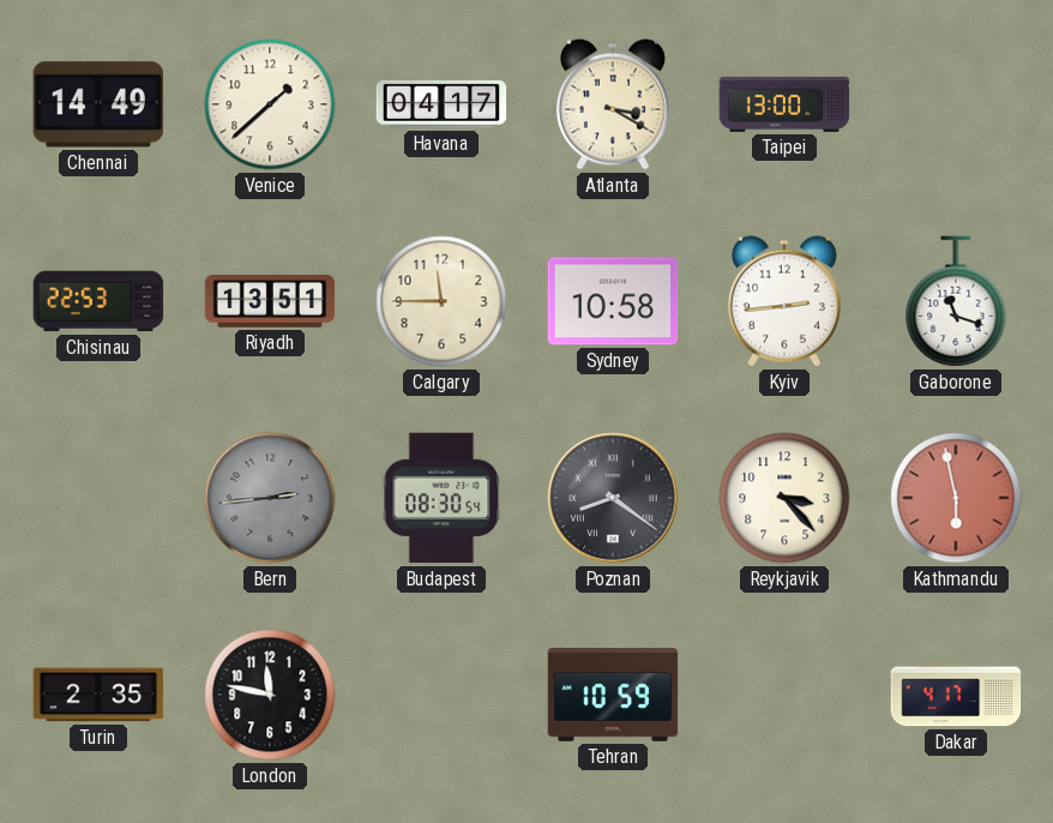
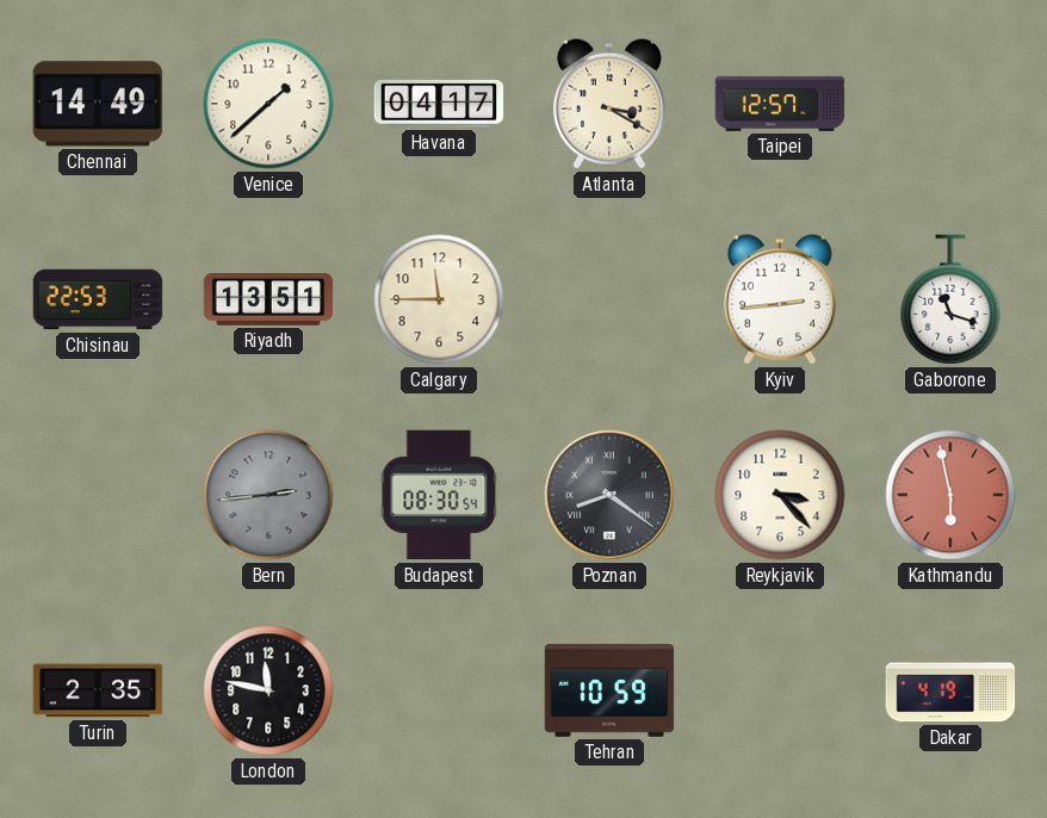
Taipei: 13:00 -> 12:57
Sydney: 10:58 -> none
Dakar: 4:17 -> 4:19
